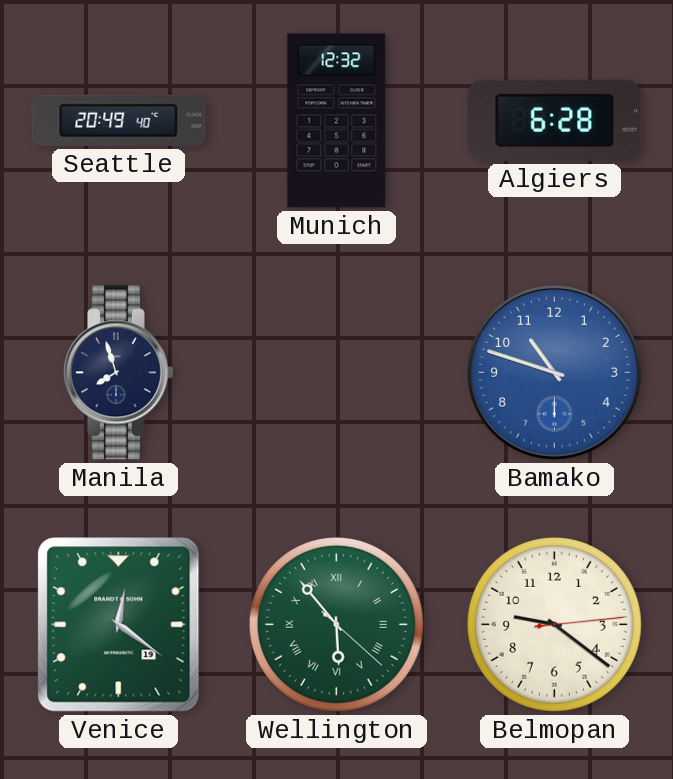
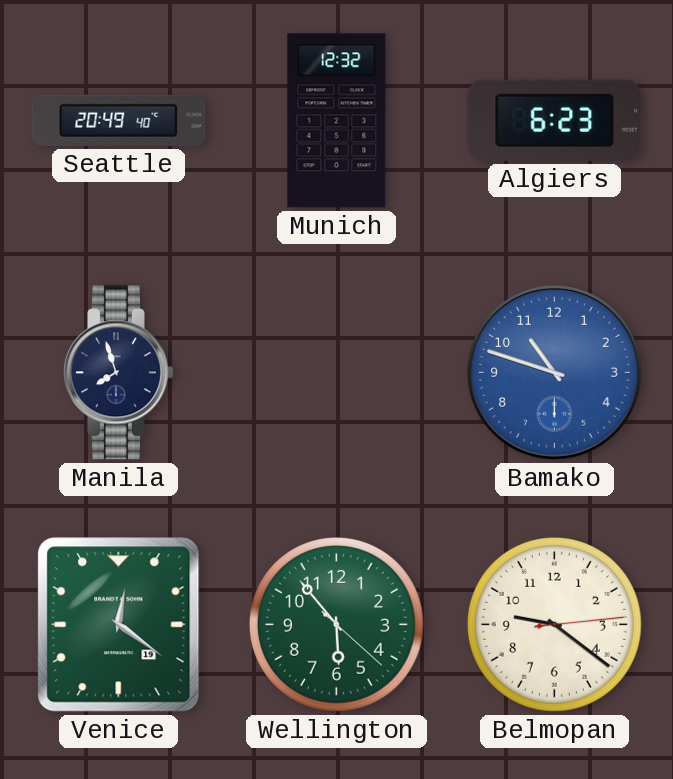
Algiers: 6:28 -> 6:23
Wellington numerals: Roman -> Arabic
